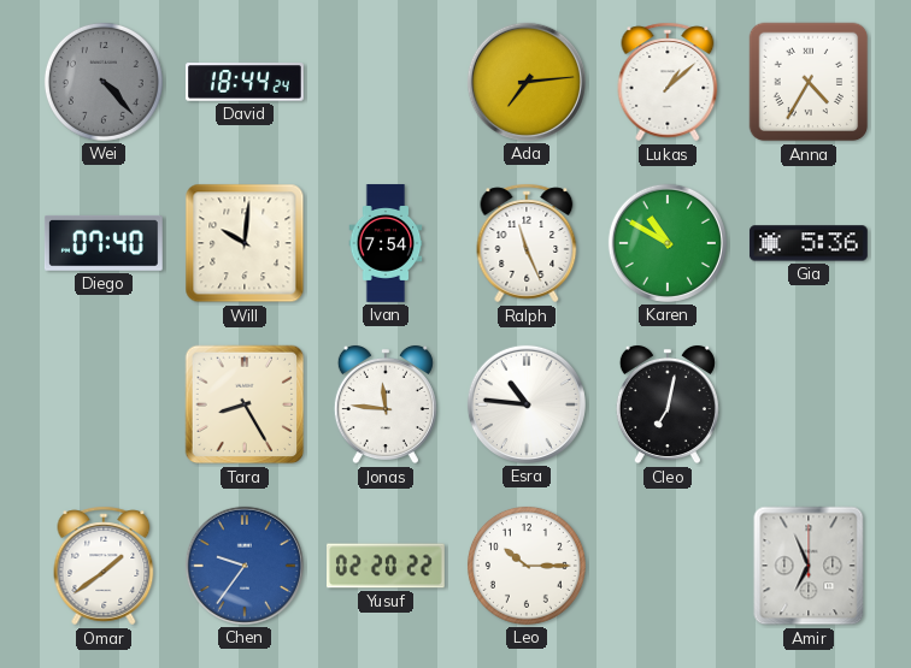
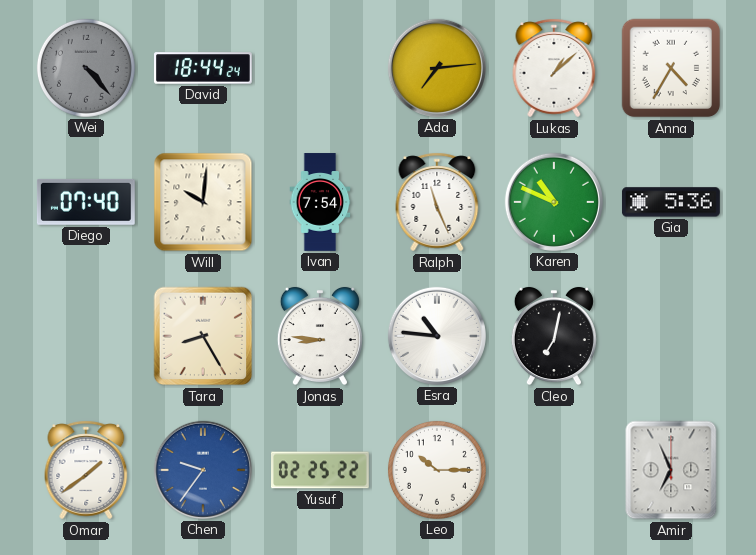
Karen: 10:50 -> 10:49
Jonas: 11:46 -> 8:46
Yusuf: 02:20 -> 02:25
